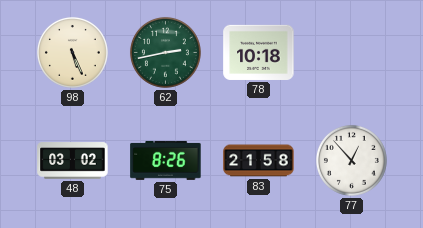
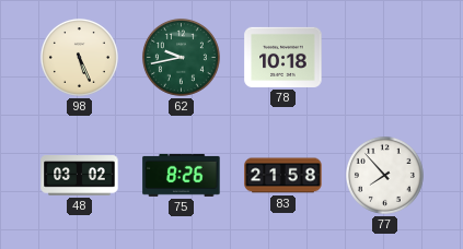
62: 2:43 -> 9:43
77: 12:53 -> 7:53
